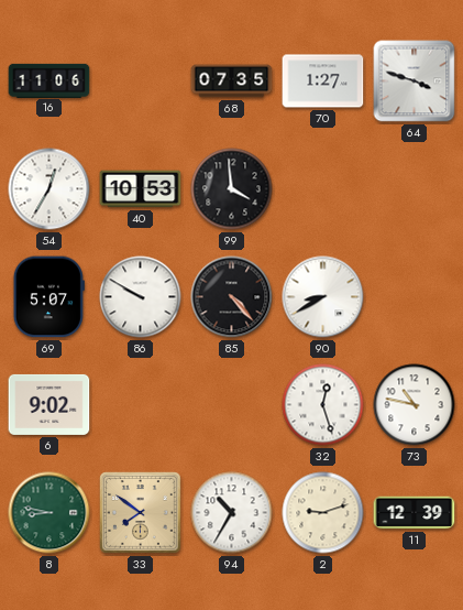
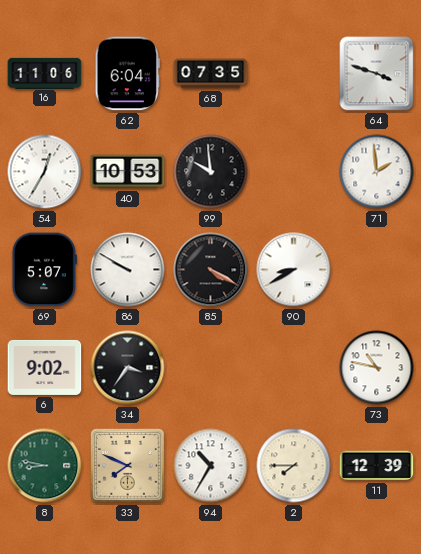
62: none -> 6:04
70: 1:27 -> none
99: 3:59 -> 9:59
71: none -> 1:59
85: 4:23 -> 4:20
34: none -> 3:36
32: 12:27 -> none
33: 7:51 -> 7:49
2: 9:12 -> 7:45
